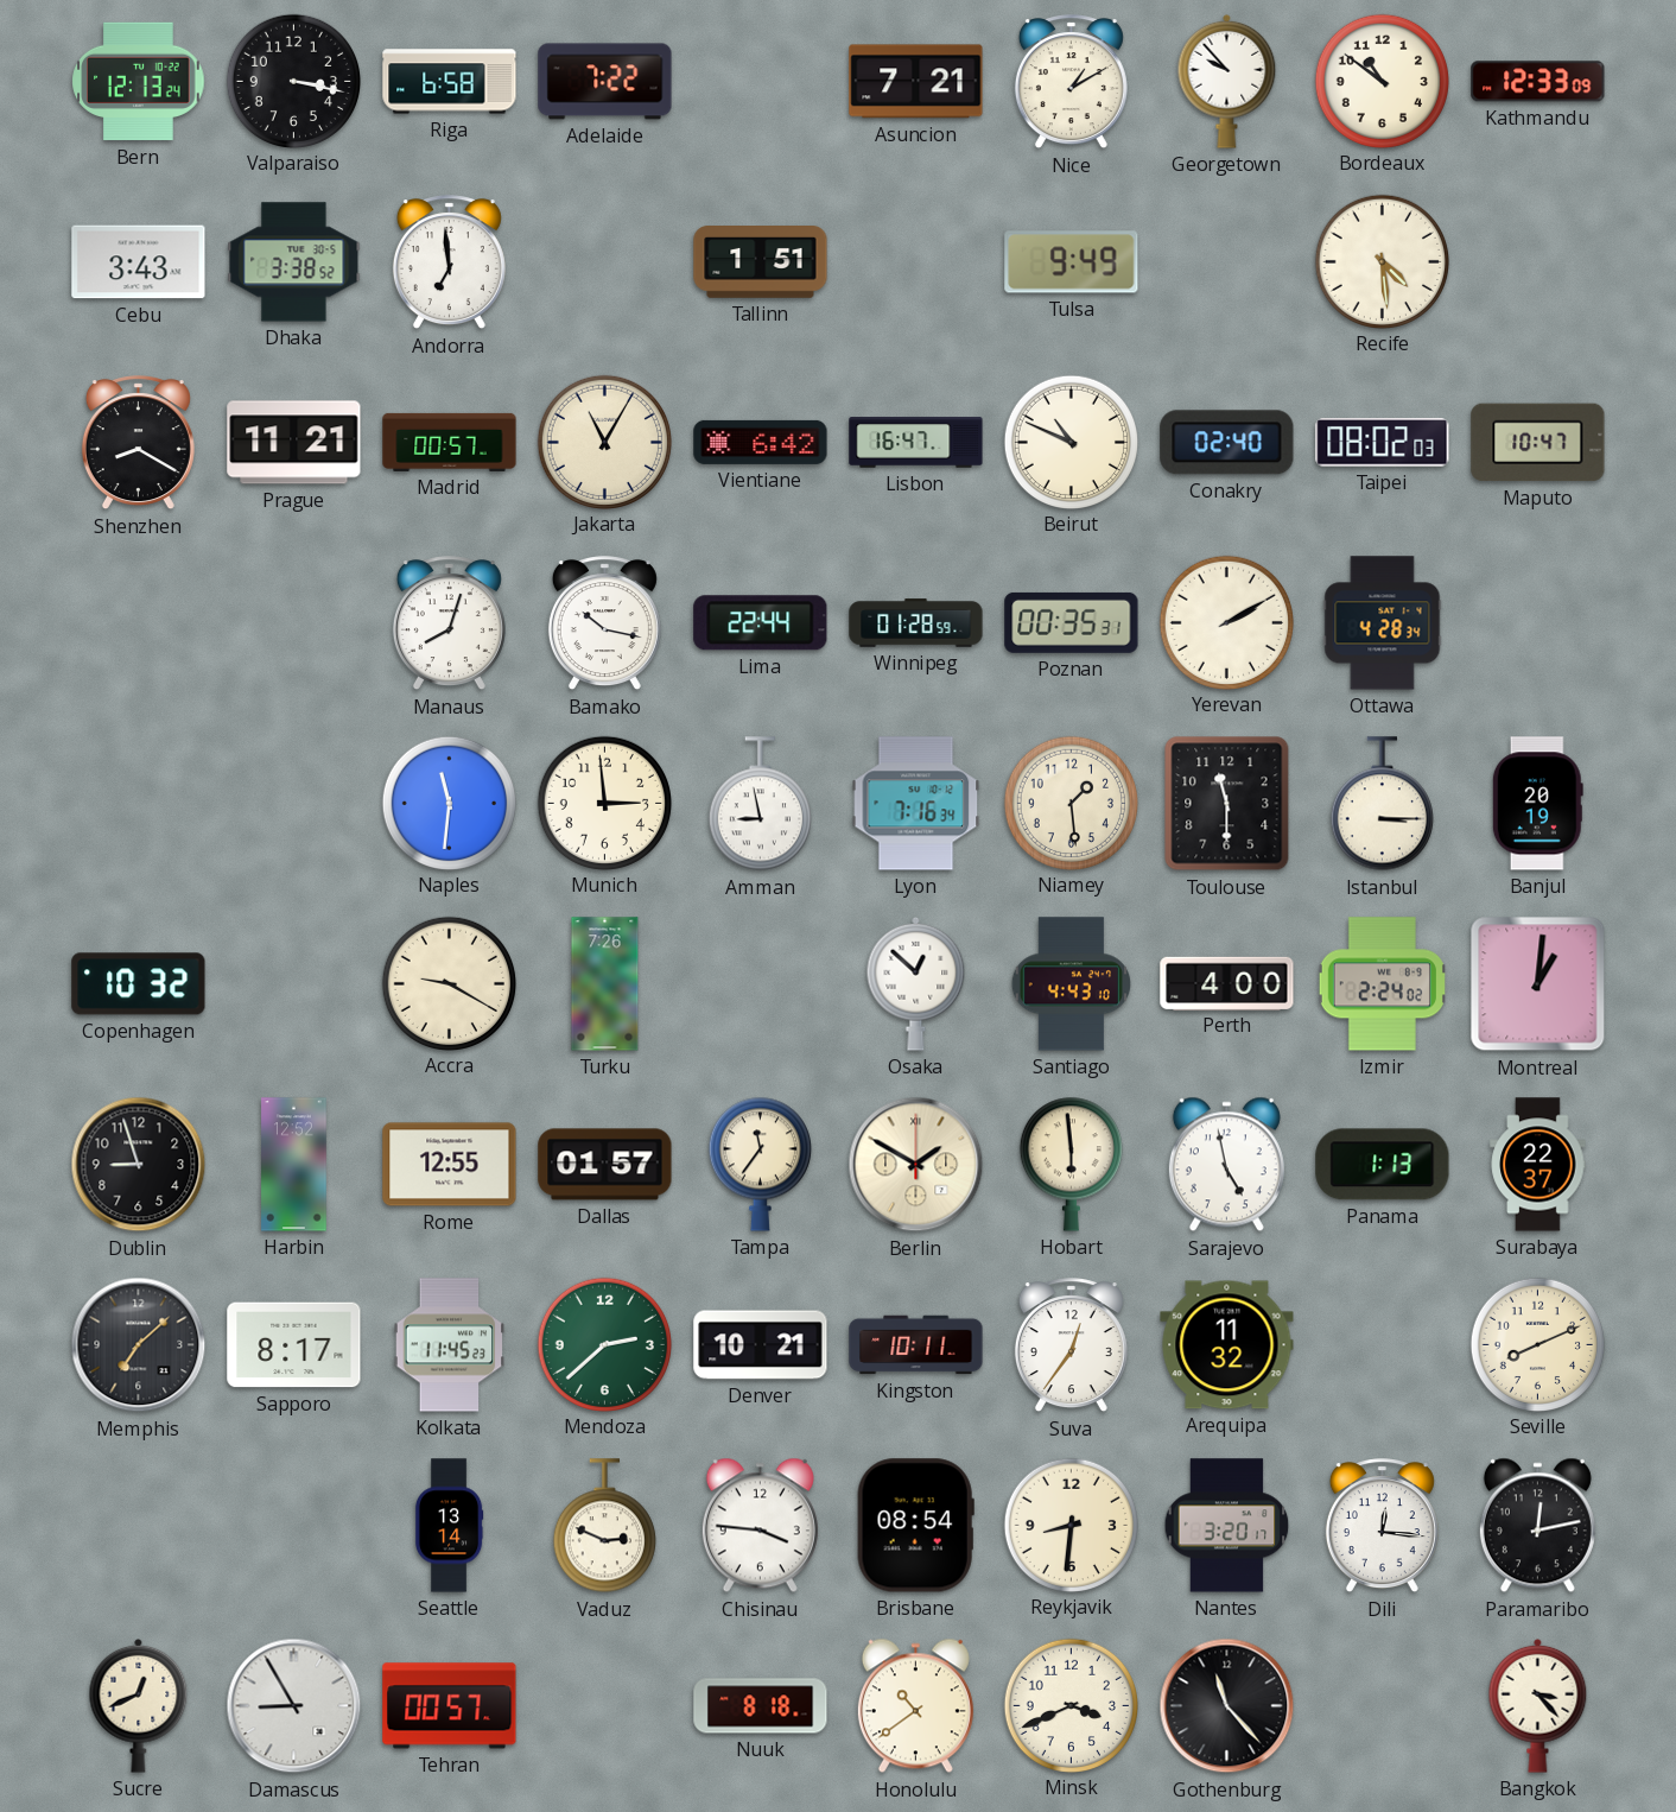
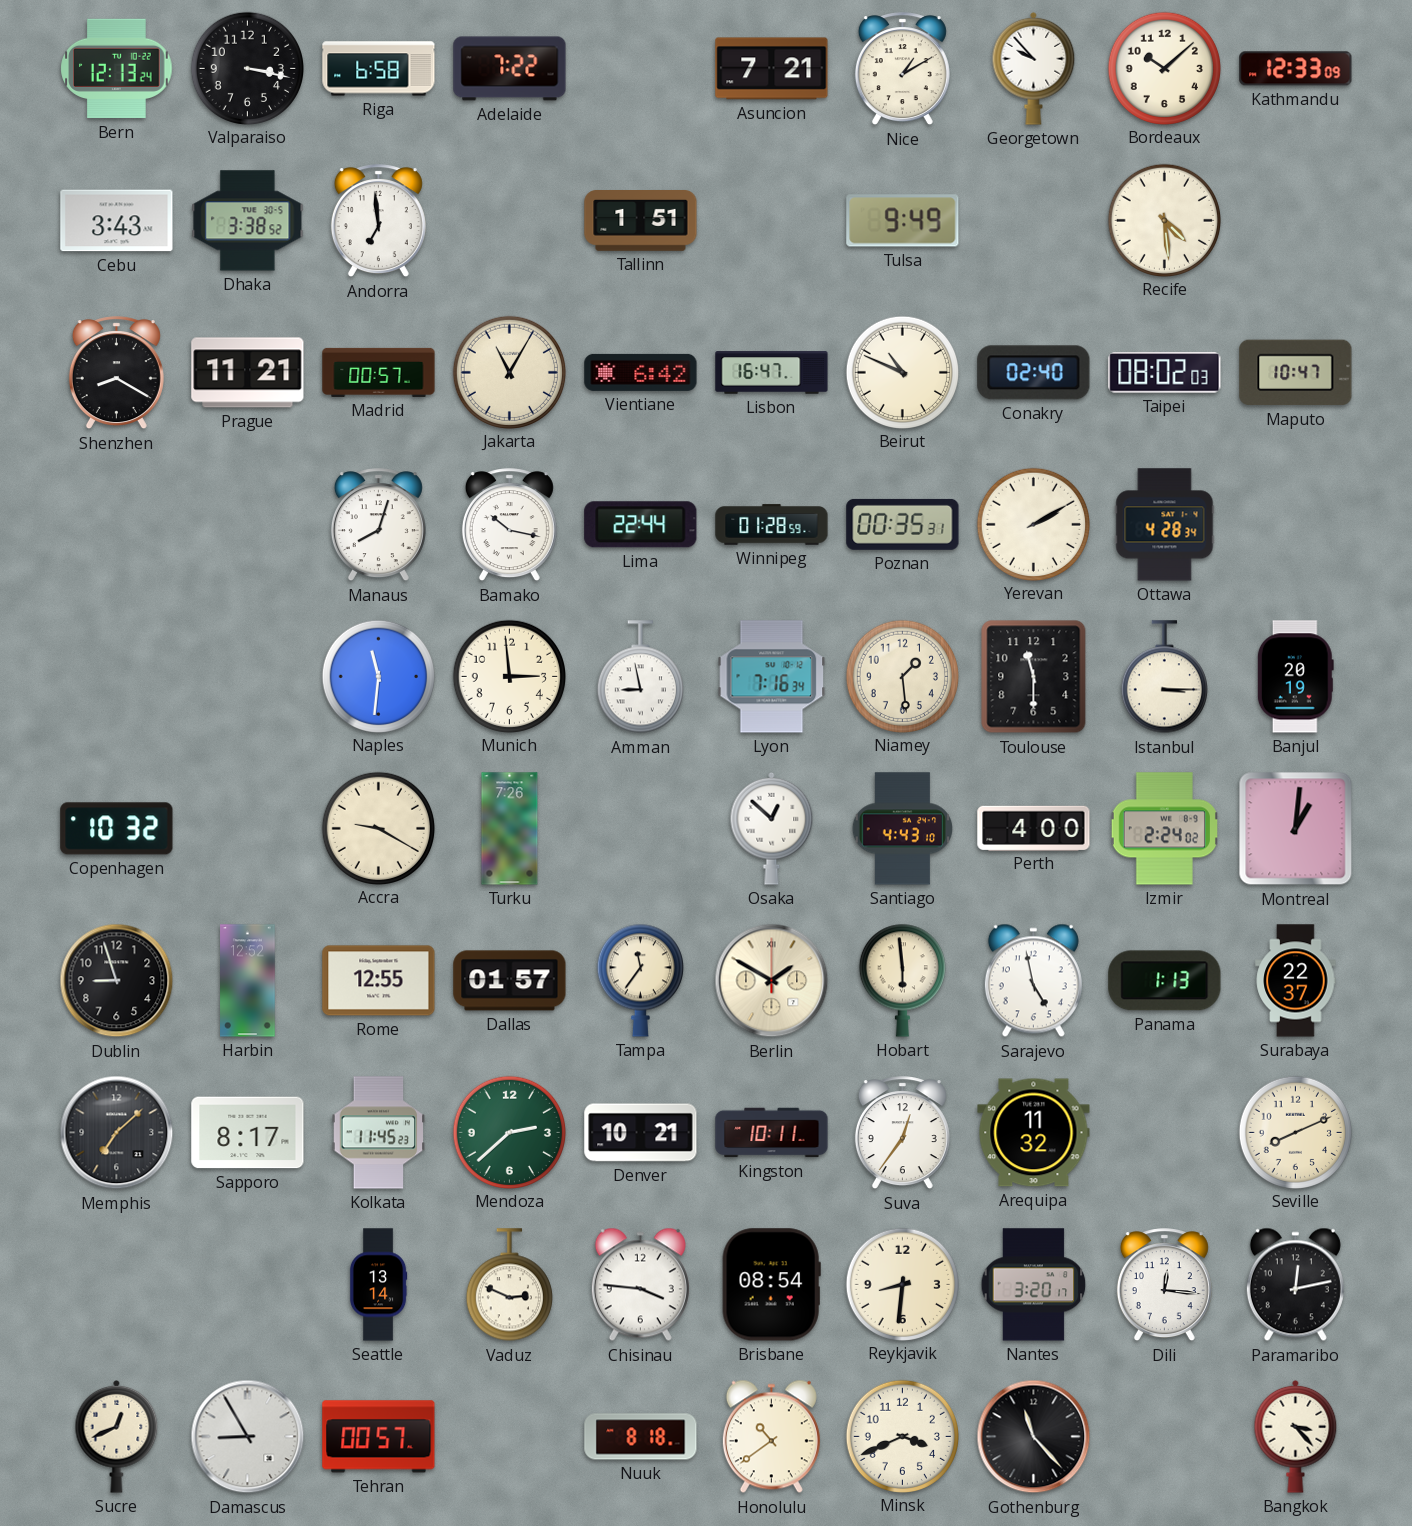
Bordeaux: 10:51 -> 10:08
